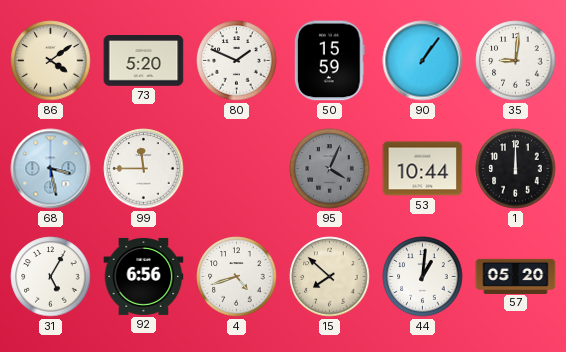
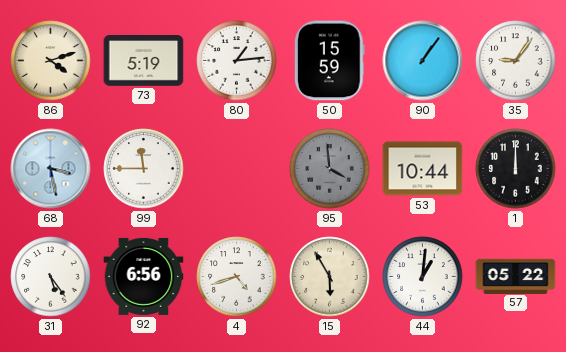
86: 4:09 -> 4:12
73: 5:20 -> 5:19
80: 1:49 -> 1:14
35: 9:01 -> 9:06
95: 4:04 -> 3:59
31: 5:05 -> 5:24
15: 7:52 -> 5:55
57: 05:20 -> 05:22
